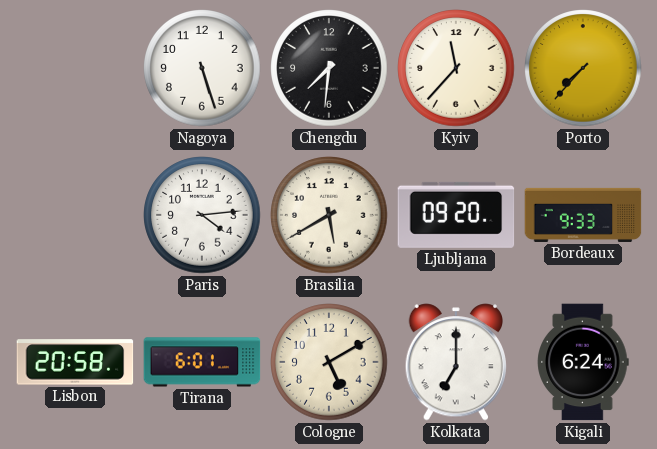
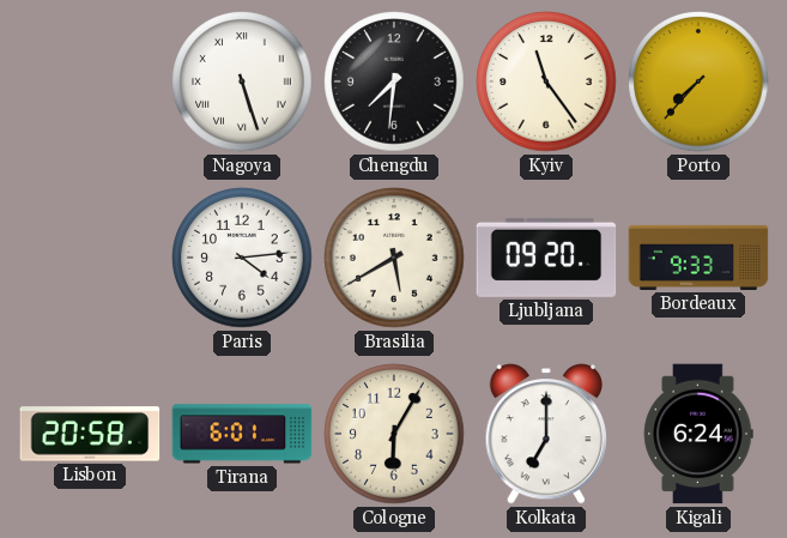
Nagoya numerals: Arabic -> Roman
Kyiv: 11:37 -> 11:24
Cologne: 5:10 -> 6:05
